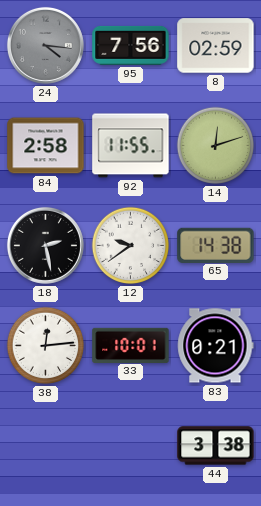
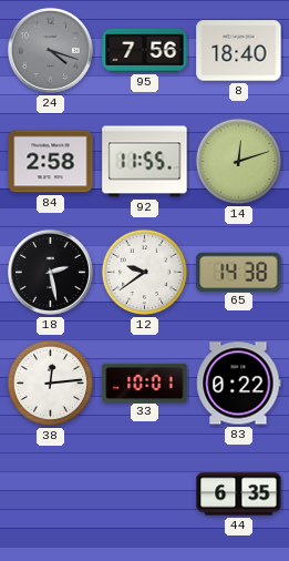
24: 4:16 -> 4:18
8: 02:59 -> 18:40
83: 0:21 -> 0:22
44: 3:38 -> 6:35
